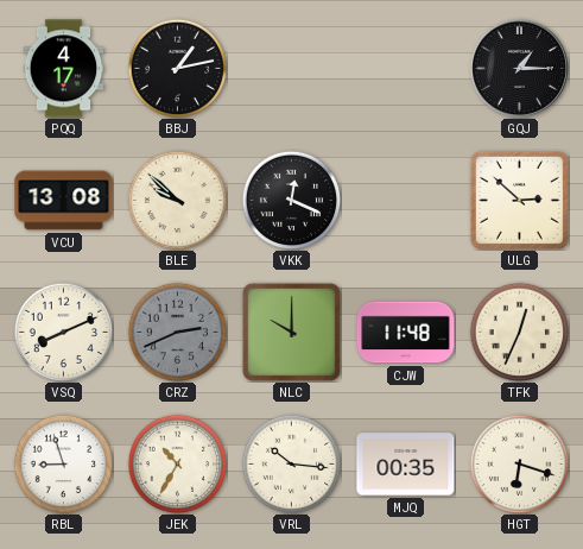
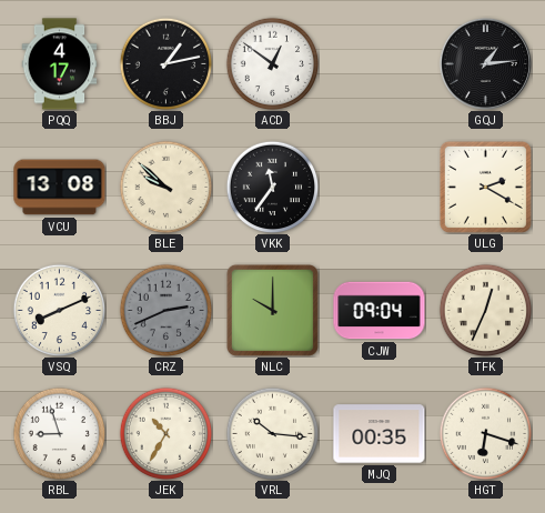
ACD: none -> 12:51
GQJ: 1:15 -> 1:14
VKK: 12:19 -> 11:36
ULG: 2:52 -> 2:20
CJW: 11:48 -> 09:04
